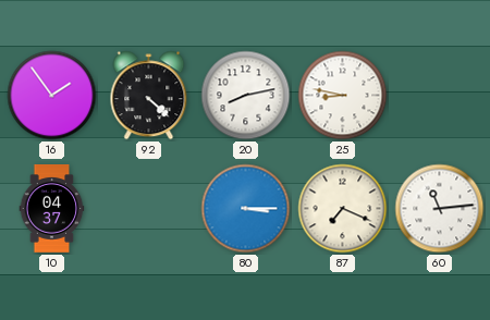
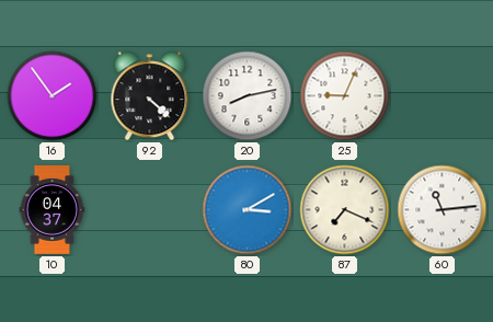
25: 8:47 -> 9:04
80: 3:15 -> 3:10
